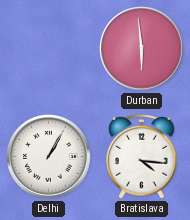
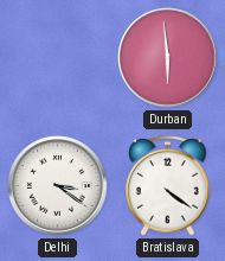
Delhi: 1:05 -> 3:21
Bratislava: 4:16 -> 4:21
